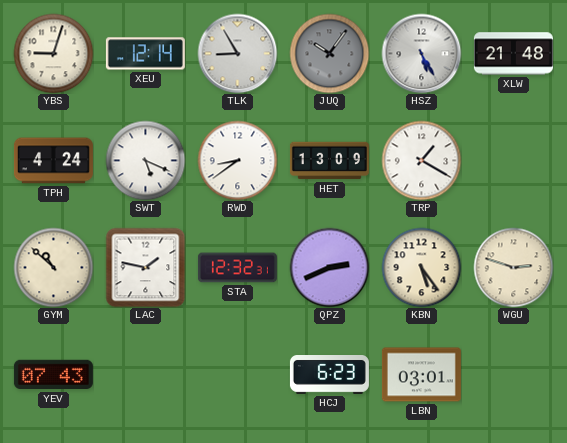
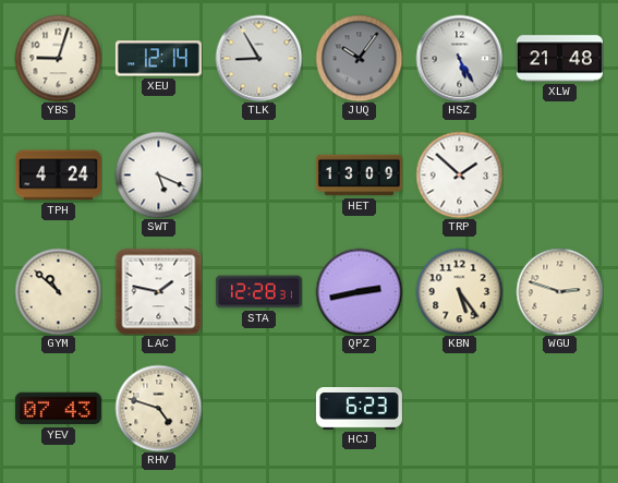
RWD: 8:39 -> none
TRP: 1:20 -> 1:52
STA: 12:32 -> 12:28
QPZ: 2:41 -> 2:43
RHV: none -> 4:48
LBN: 03:01 -> none
